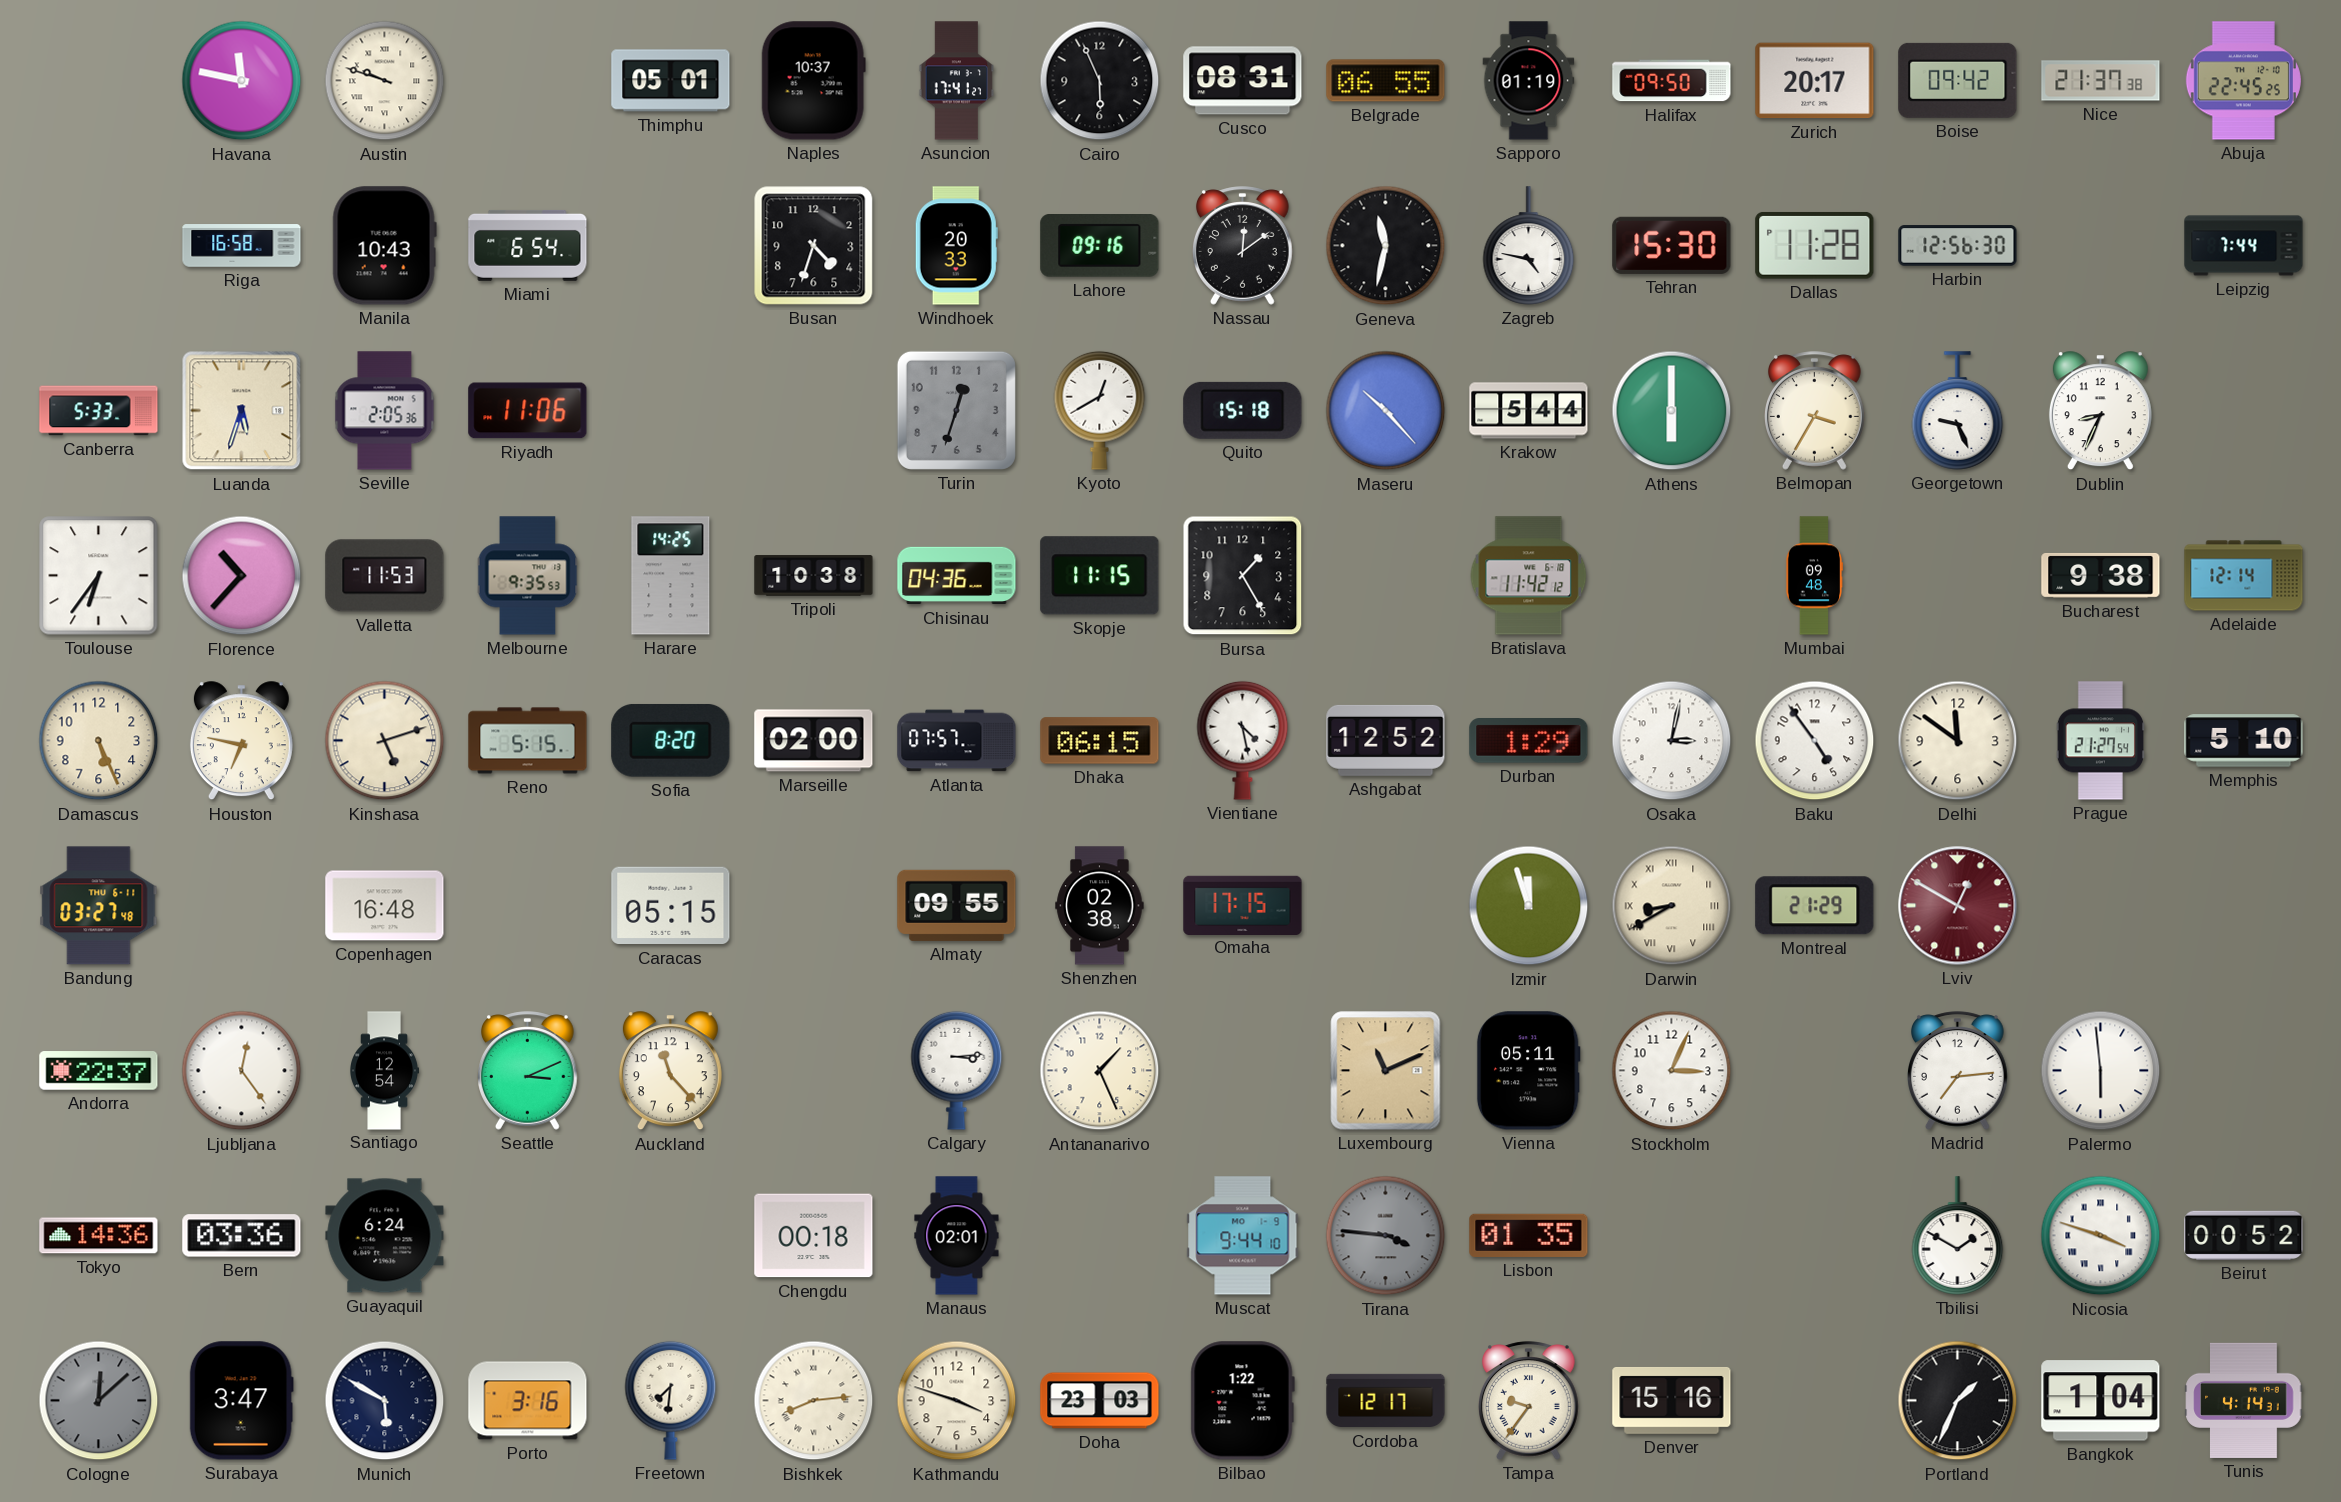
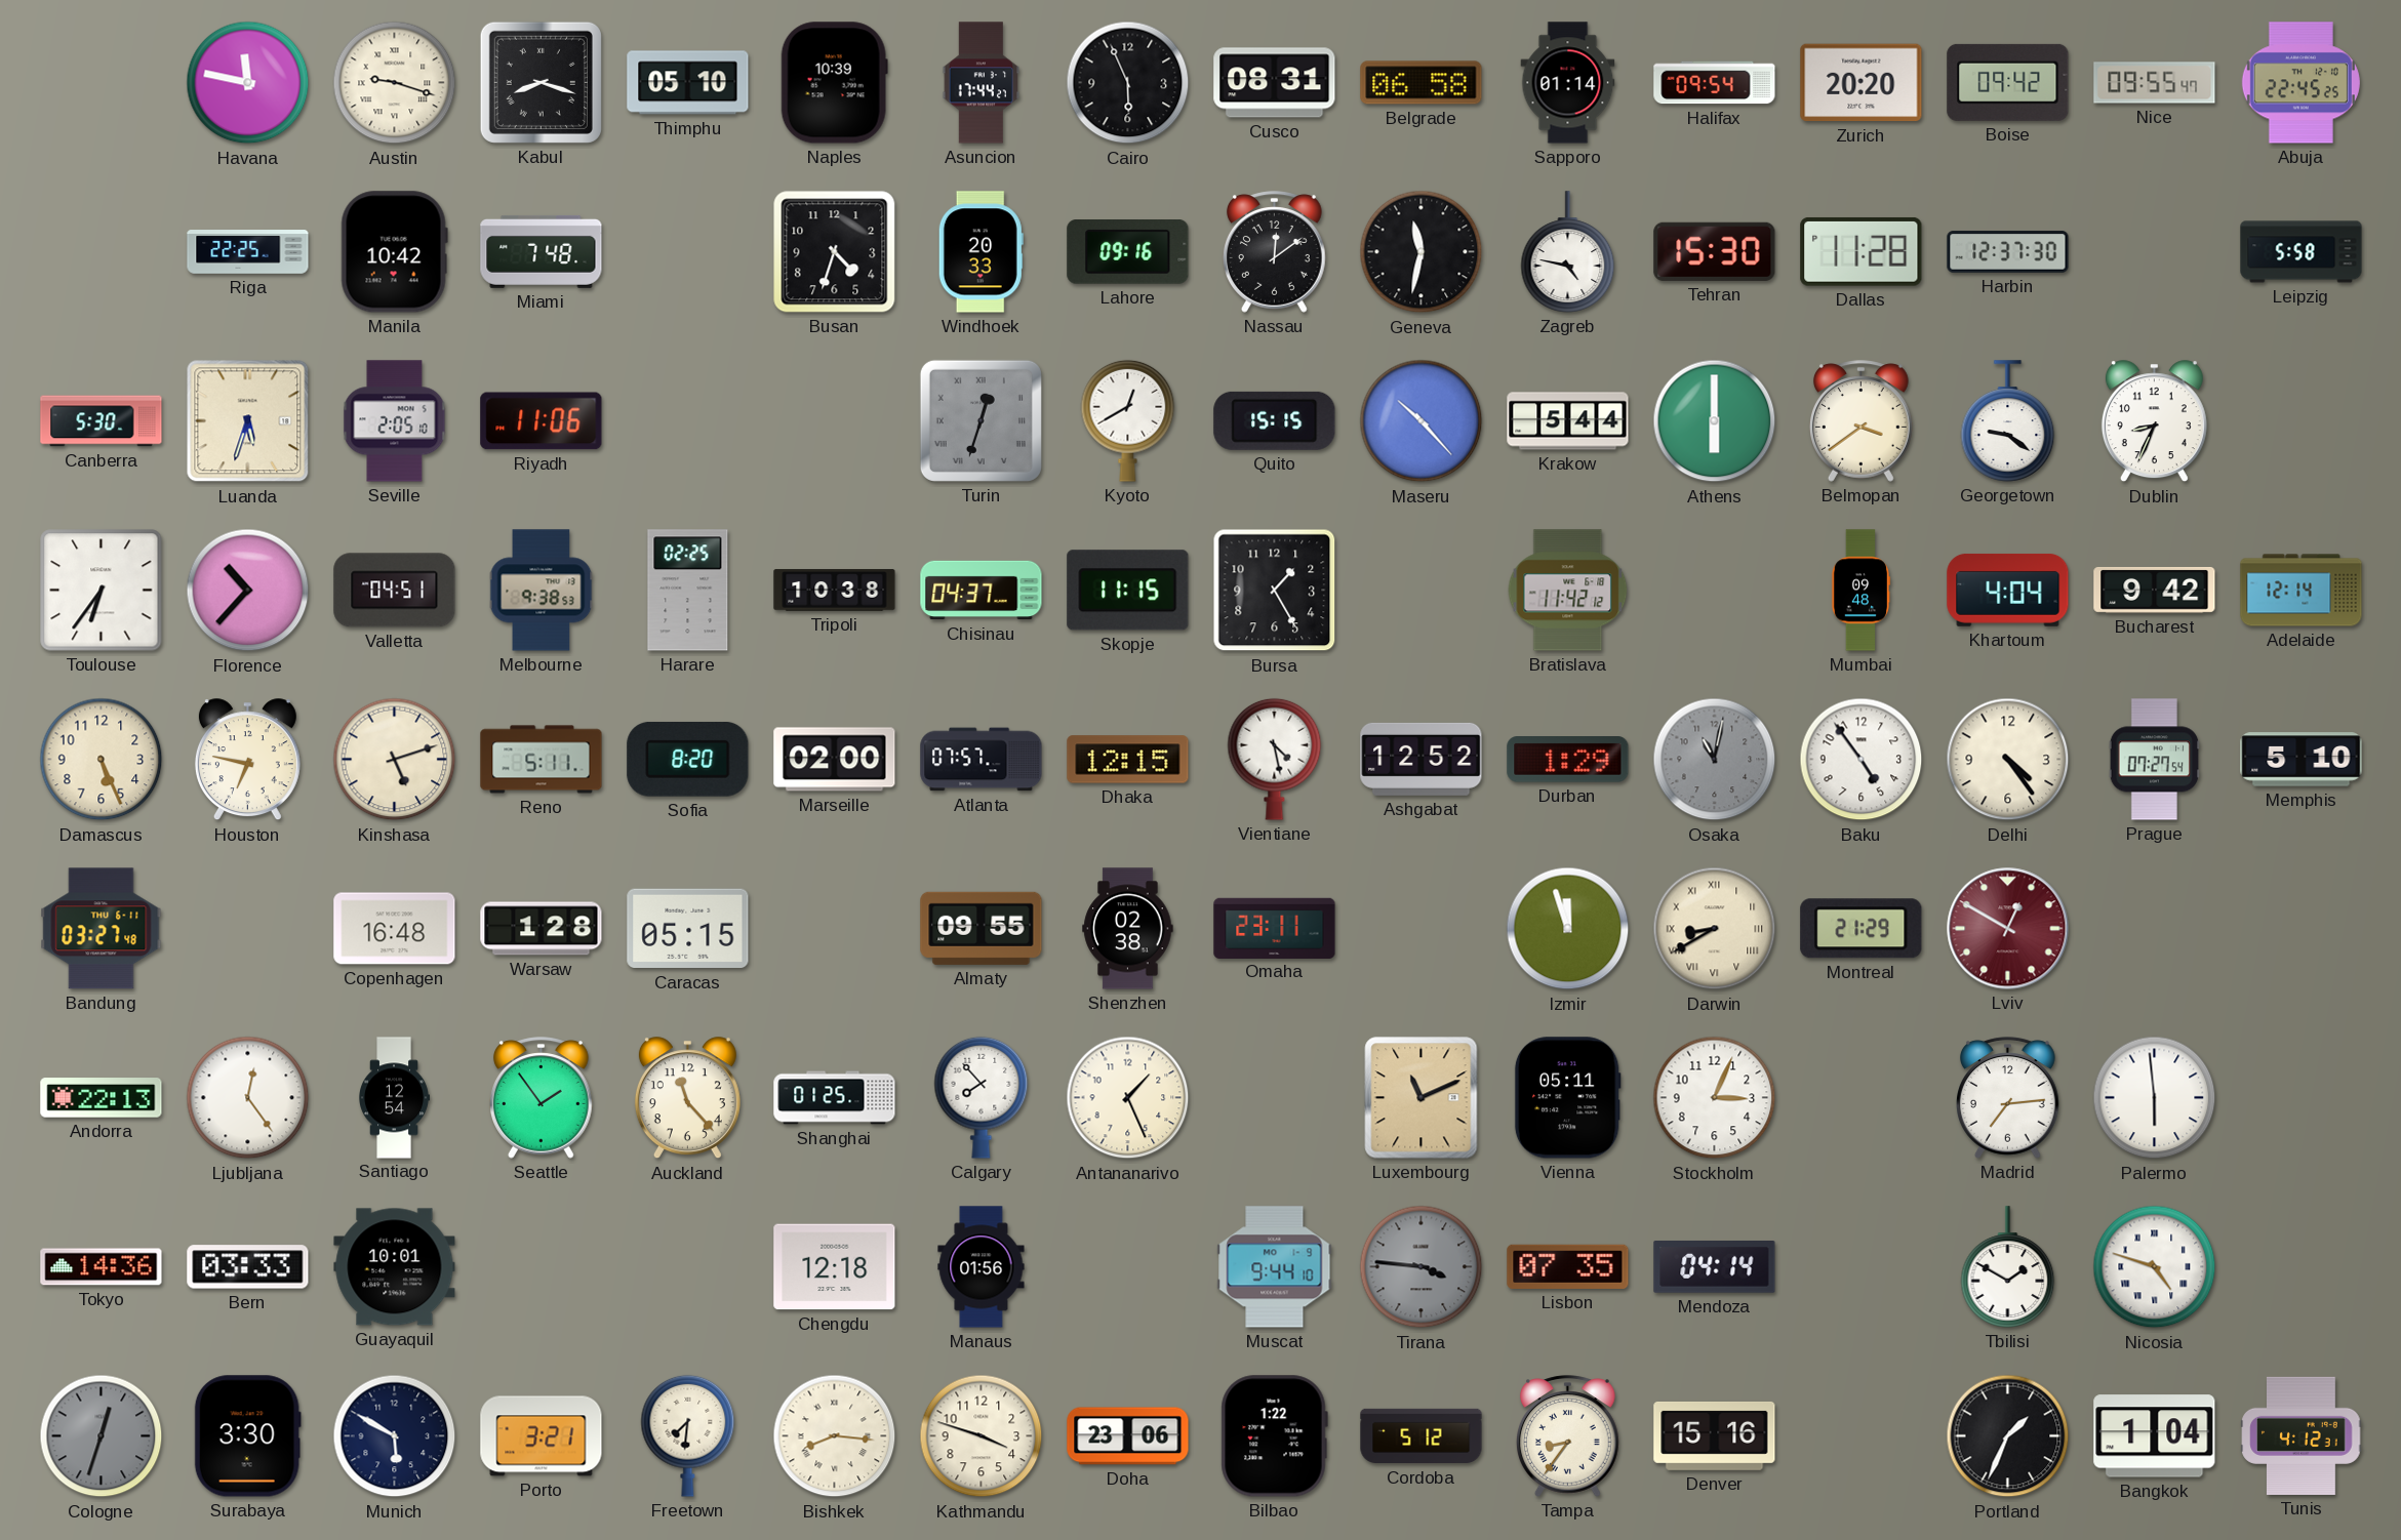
Austin: 9:48 -> 9:18
Kabul: none -> 8:18
Thimphu: 05:01 -> 05:10
Naples: 10:37 -> 10:39
Asuncion: 17:41 -> 17:44
Belgrade: 06:55 -> 06:58
Sapporo: 01:19 -> 01:14
Halifax: 09:50 -> 09:54
Zurich: 20:17 -> 20:20
Nice: 21:37 -> 09:55
Riga: 16:58 -> 22:25
Manila: 10:43 -> 10:42
Miami: 6:54 -> 7:48
Harbin: 12:56 -> 12:37
Leipzig: 7:44 -> 5:58
Canberra: 5:33 -> 5:30
Seville: 2:05:36 -> 2:05:10
Turin numerals: Arabic -> Roman
Quito: 15:18 -> 15:15
Belmopan: 3:35 -> 3:39
Georgetown: 9:26 -> 9:21
Valletta: 11:53 -> 04:51
Melbourne: 9:35 -> 9:38
Harare: 14:25 -> 02:25
Chisinau: 04:36 -> 04:37
Khartoum: none -> 4:04
Bucharest: 9:38 -> 9:42
Reno: 5:15 -> 5:11
Dhaka: 06:15 -> 12:15
Osaka: 3:02 -> 11:02
Osaka dial: white -> grey
Delhi: 11:51 -> 4:24
Prague: 21:27 -> 07:27
Warsaw: none -> 1:28
Omaha: 17:15 -> 23:11
Andorra: 22:37 -> 22:13
Seattle: 3:11 -> 1:54
Shanghai: none -> 01:25
Calgary: 3:14 -> 7:53
Bern: 03:36 -> 03:33
Guayaquil: 6:24 -> 10:01
Chengdu: 00:18 -> 12:18
Manaus: 02:01 -> 01:56
Lisbon: 01:35 -> 07:35
Mendoza: none -> 04:14
Nicosia: 3:48 -> 4:48
Beirut: 00:52 -> none
Cologne: 12:08 -> 12:33
Surabaya: 3:47 -> 3:30
Porto: 3:16 -> 3:21
Bishkek: 8:14 -> 8:16
Doha: 23:03 -> 23:06
Cordoba: 12:17 -> 5:12
Tampa: 9:36 -> 8:36
Tunis: 4:14 -> 4:12
